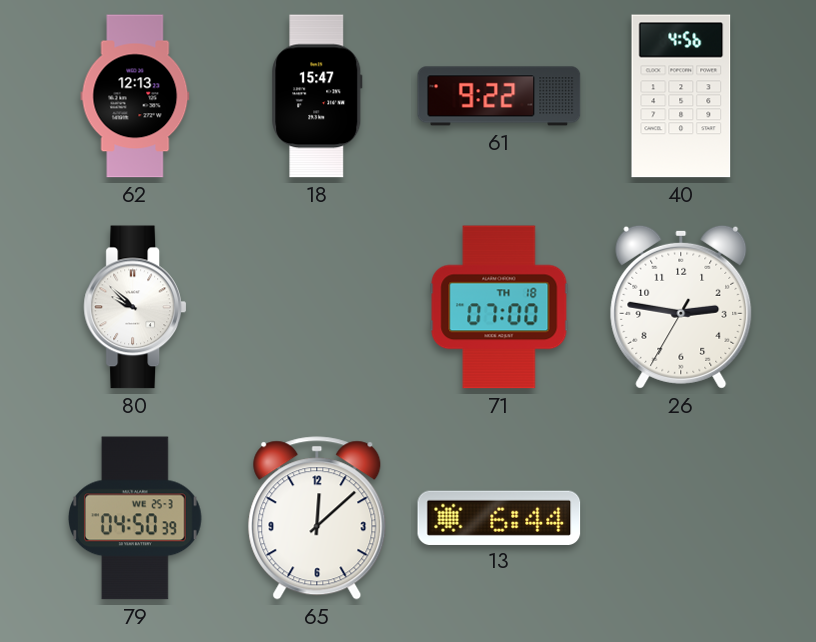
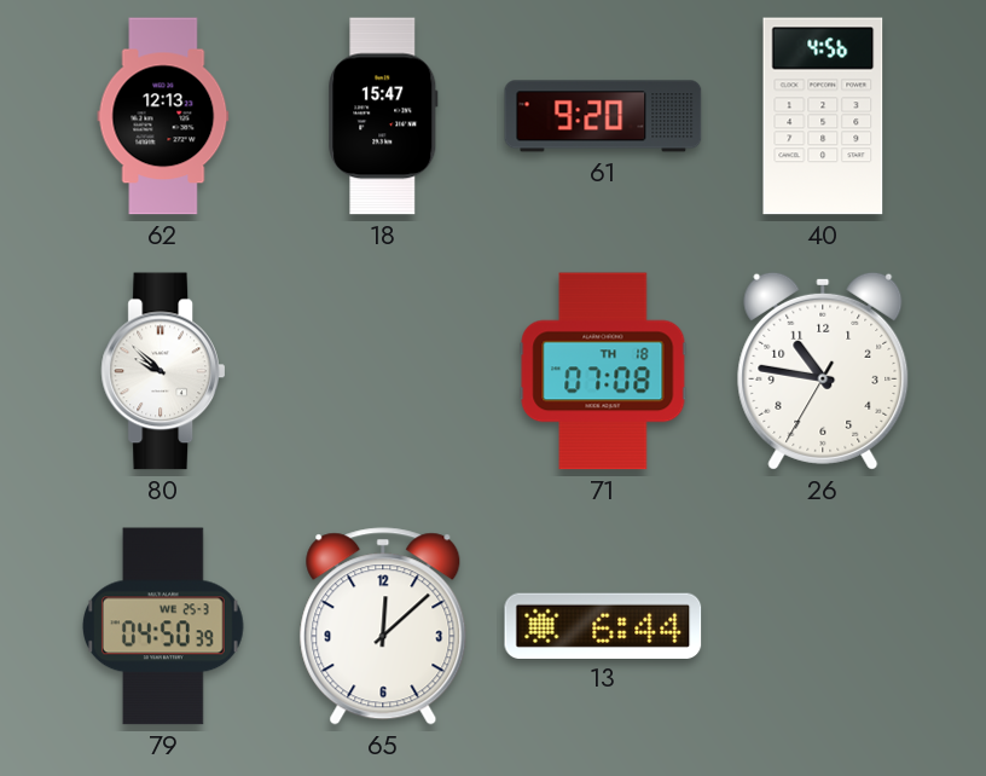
61: 9:22 -> 9:20
71: 07:00 -> 07:08
26: 2:46 -> 10:46
